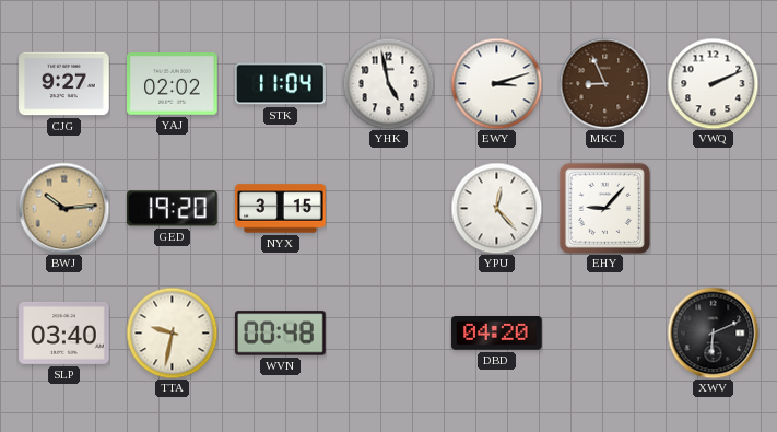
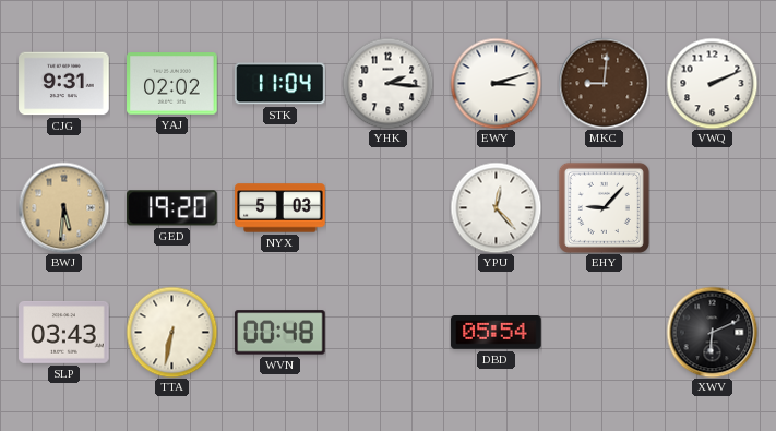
CJG: 9:27 -> 9:31
YHK: 4:58 -> 2:16
MKC: 8:56 -> 9:01
BWJ: 10:14 -> 5:31
NYX: 3:15 -> 5:03
SLP: 03:40 -> 03:43
TTA: 9:32 -> 6:32
DBD: 04:20 -> 05:54
